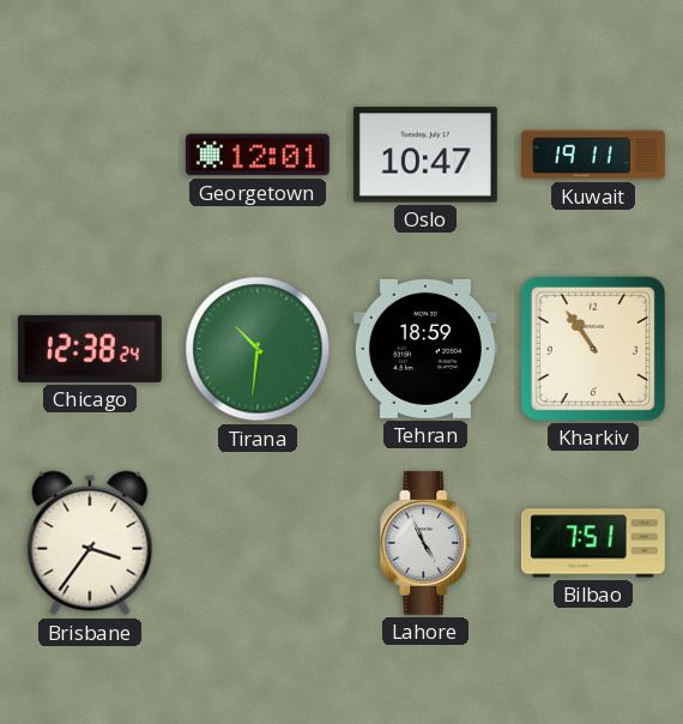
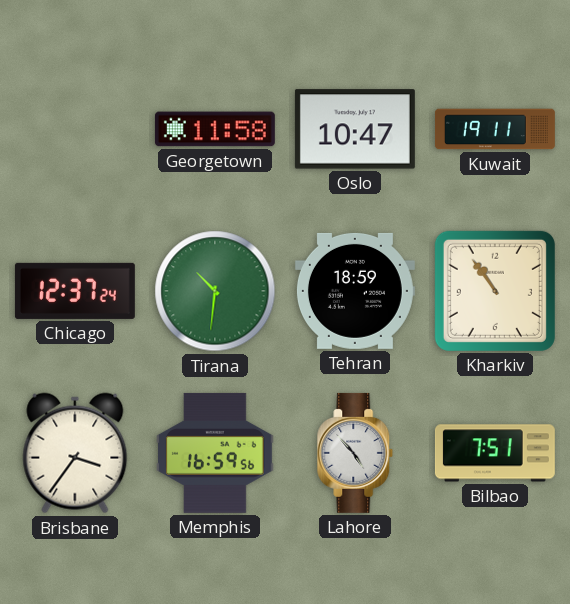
Georgetown: 12:01 -> 11:58
Chicago: 12:38 -> 12:37
Memphis: none -> 16:59
Lahore: 4:56 -> 4:53
